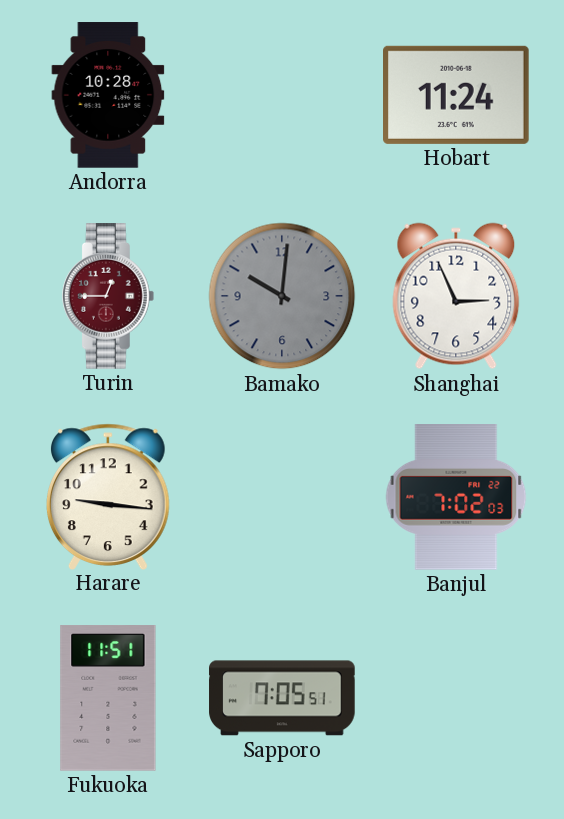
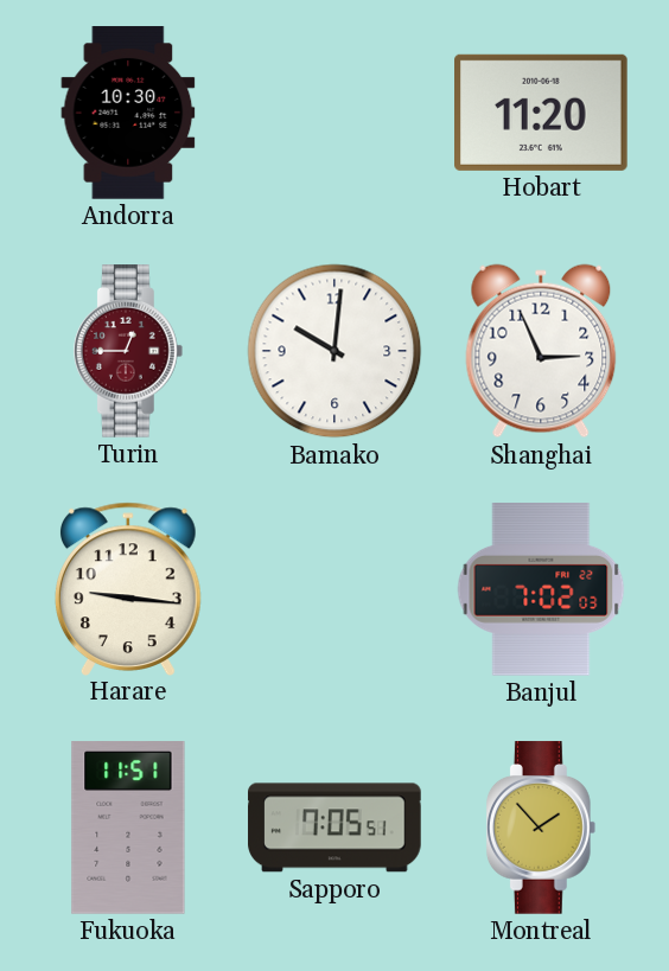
Andorra: 10:28 -> 10:30
Hobart: 11:24 -> 11:20
Bamako dial: grey -> white
Montreal: none -> 1:53
